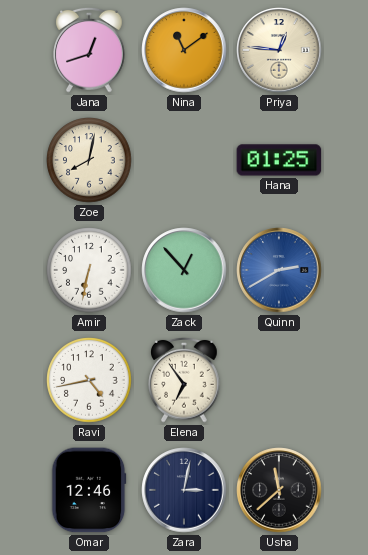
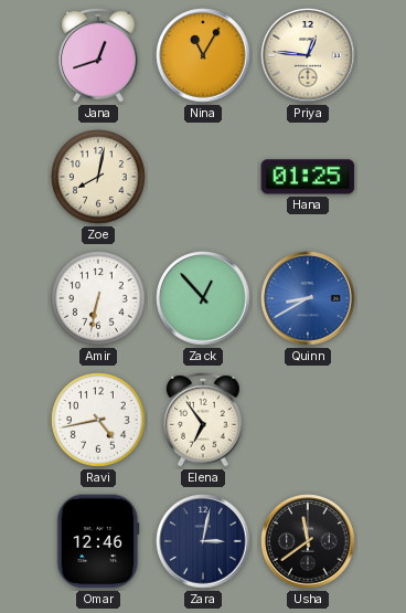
Nina: 11:09 -> 11:05
Quinn: 2:40 -> 8:40
Usha: 11:38 -> 11:39
